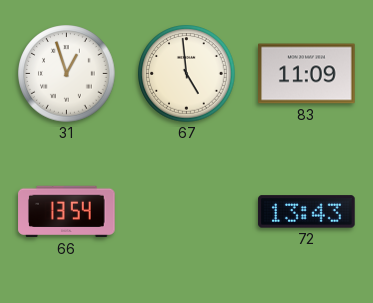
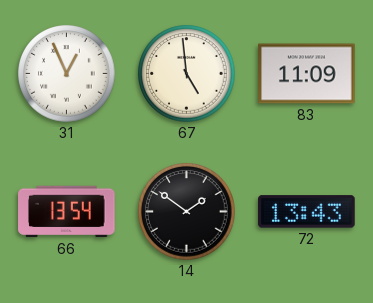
31: 12:57 -> 12:56
14: none -> 1:51
